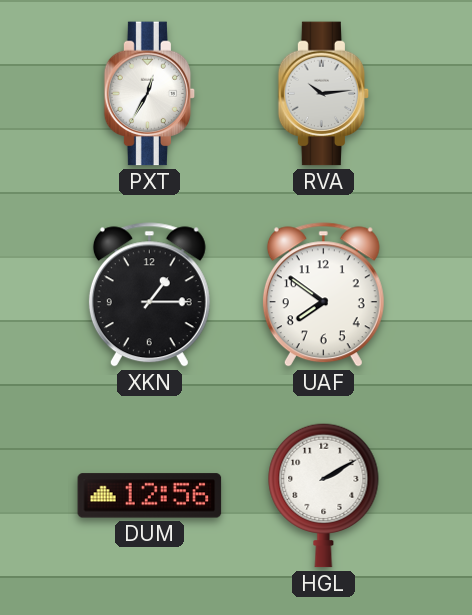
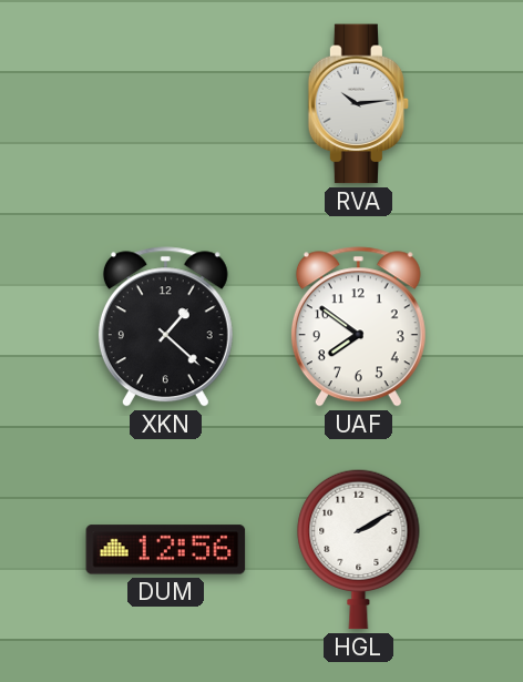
PXT: 12:35 -> none
XKN: 1:15 -> 1:22
